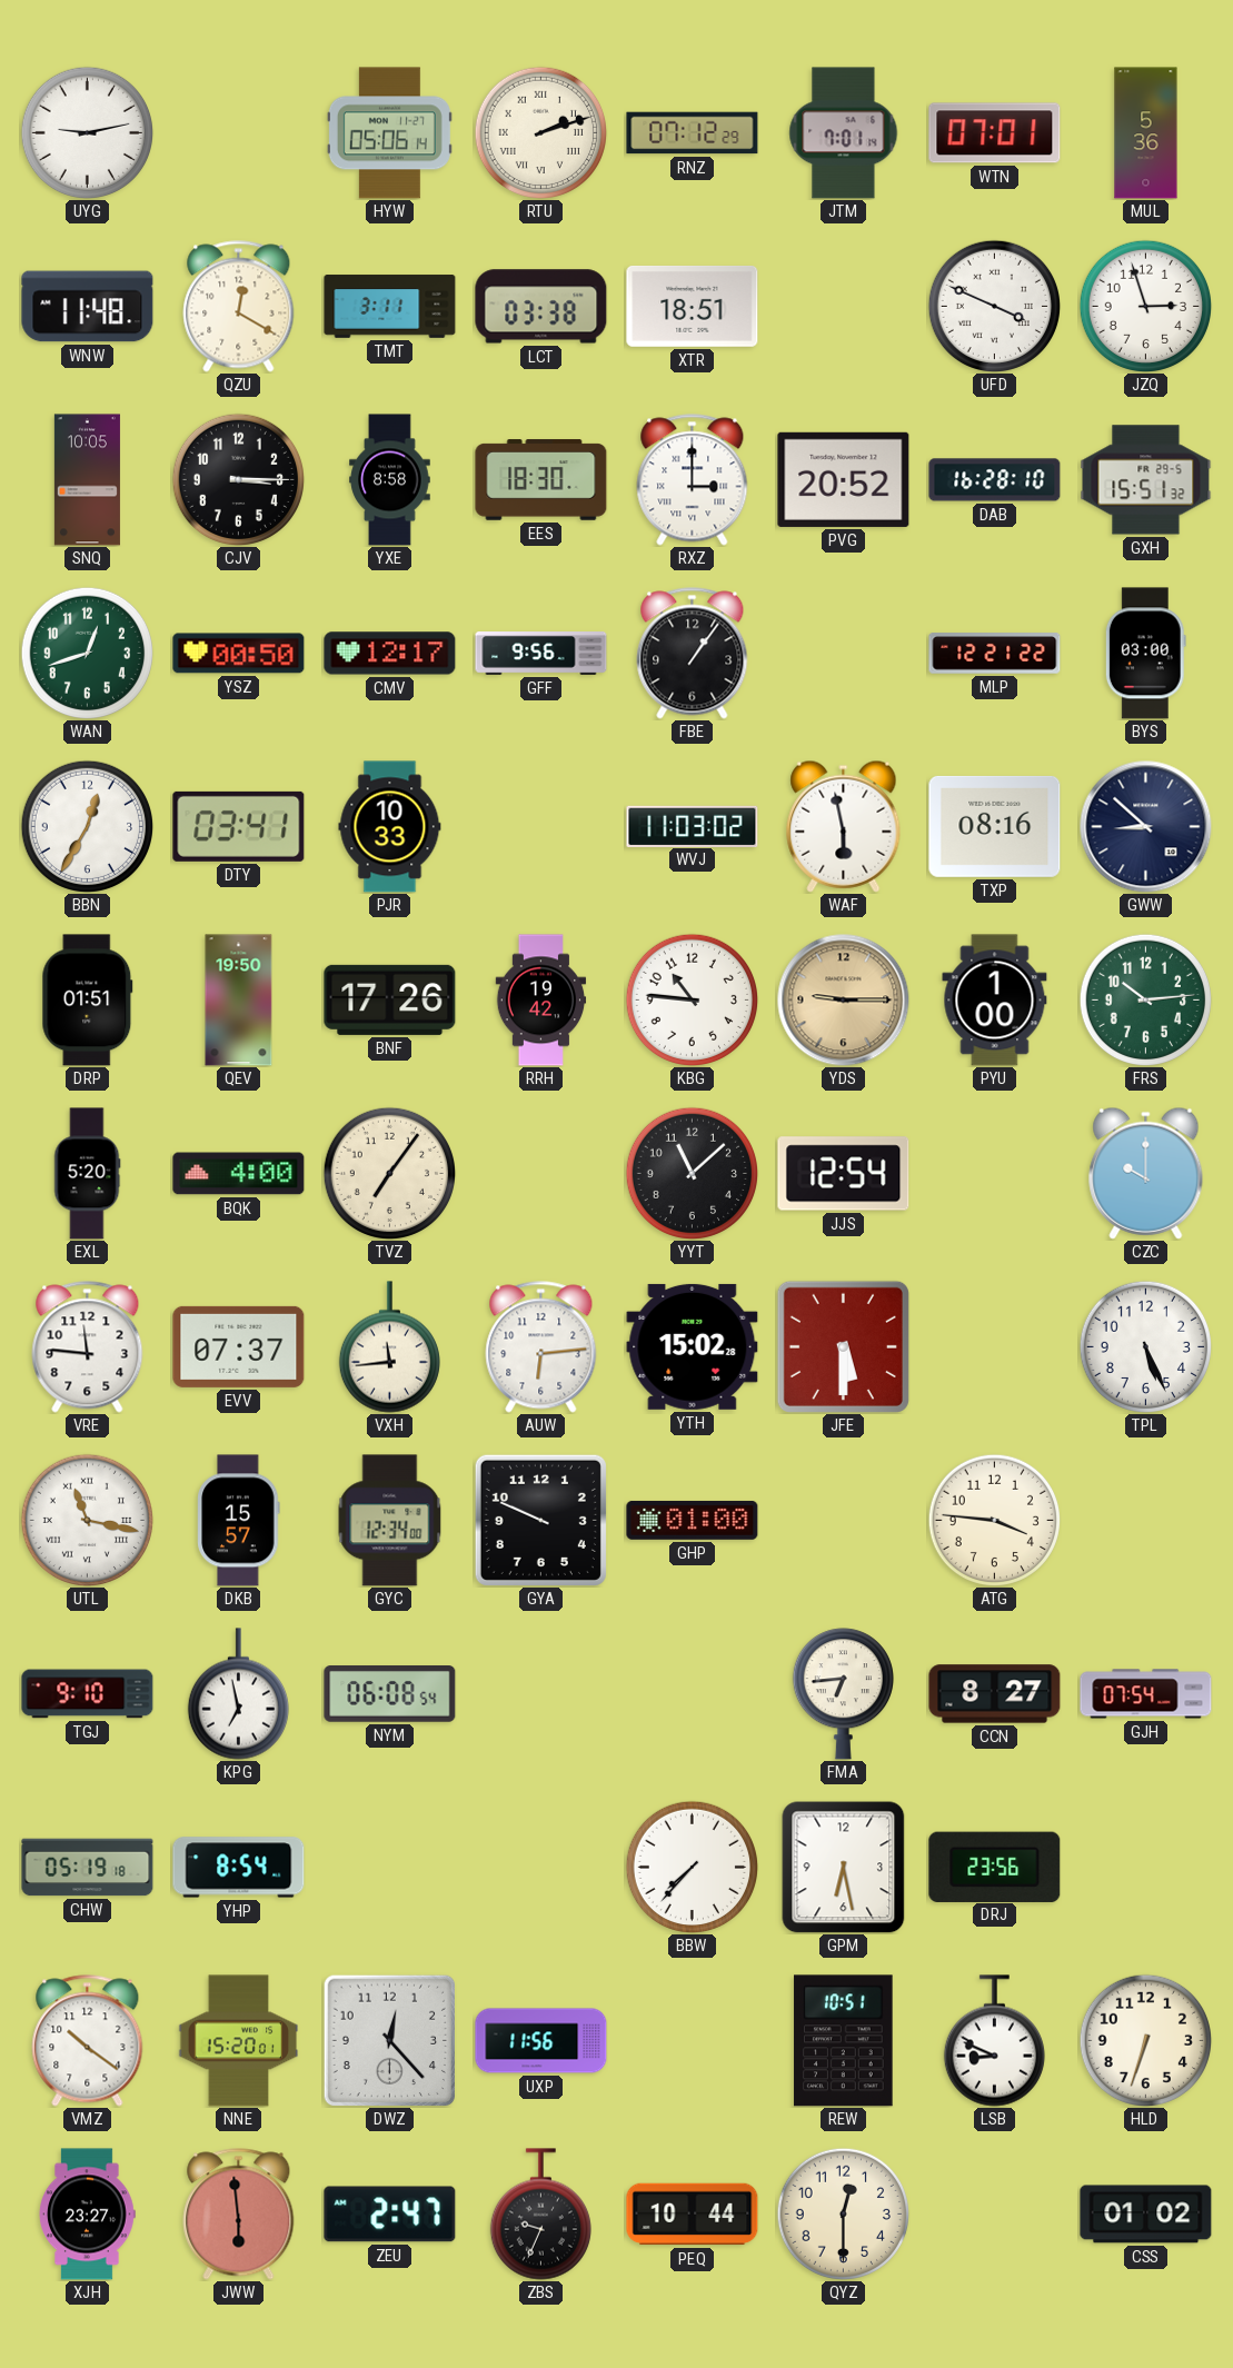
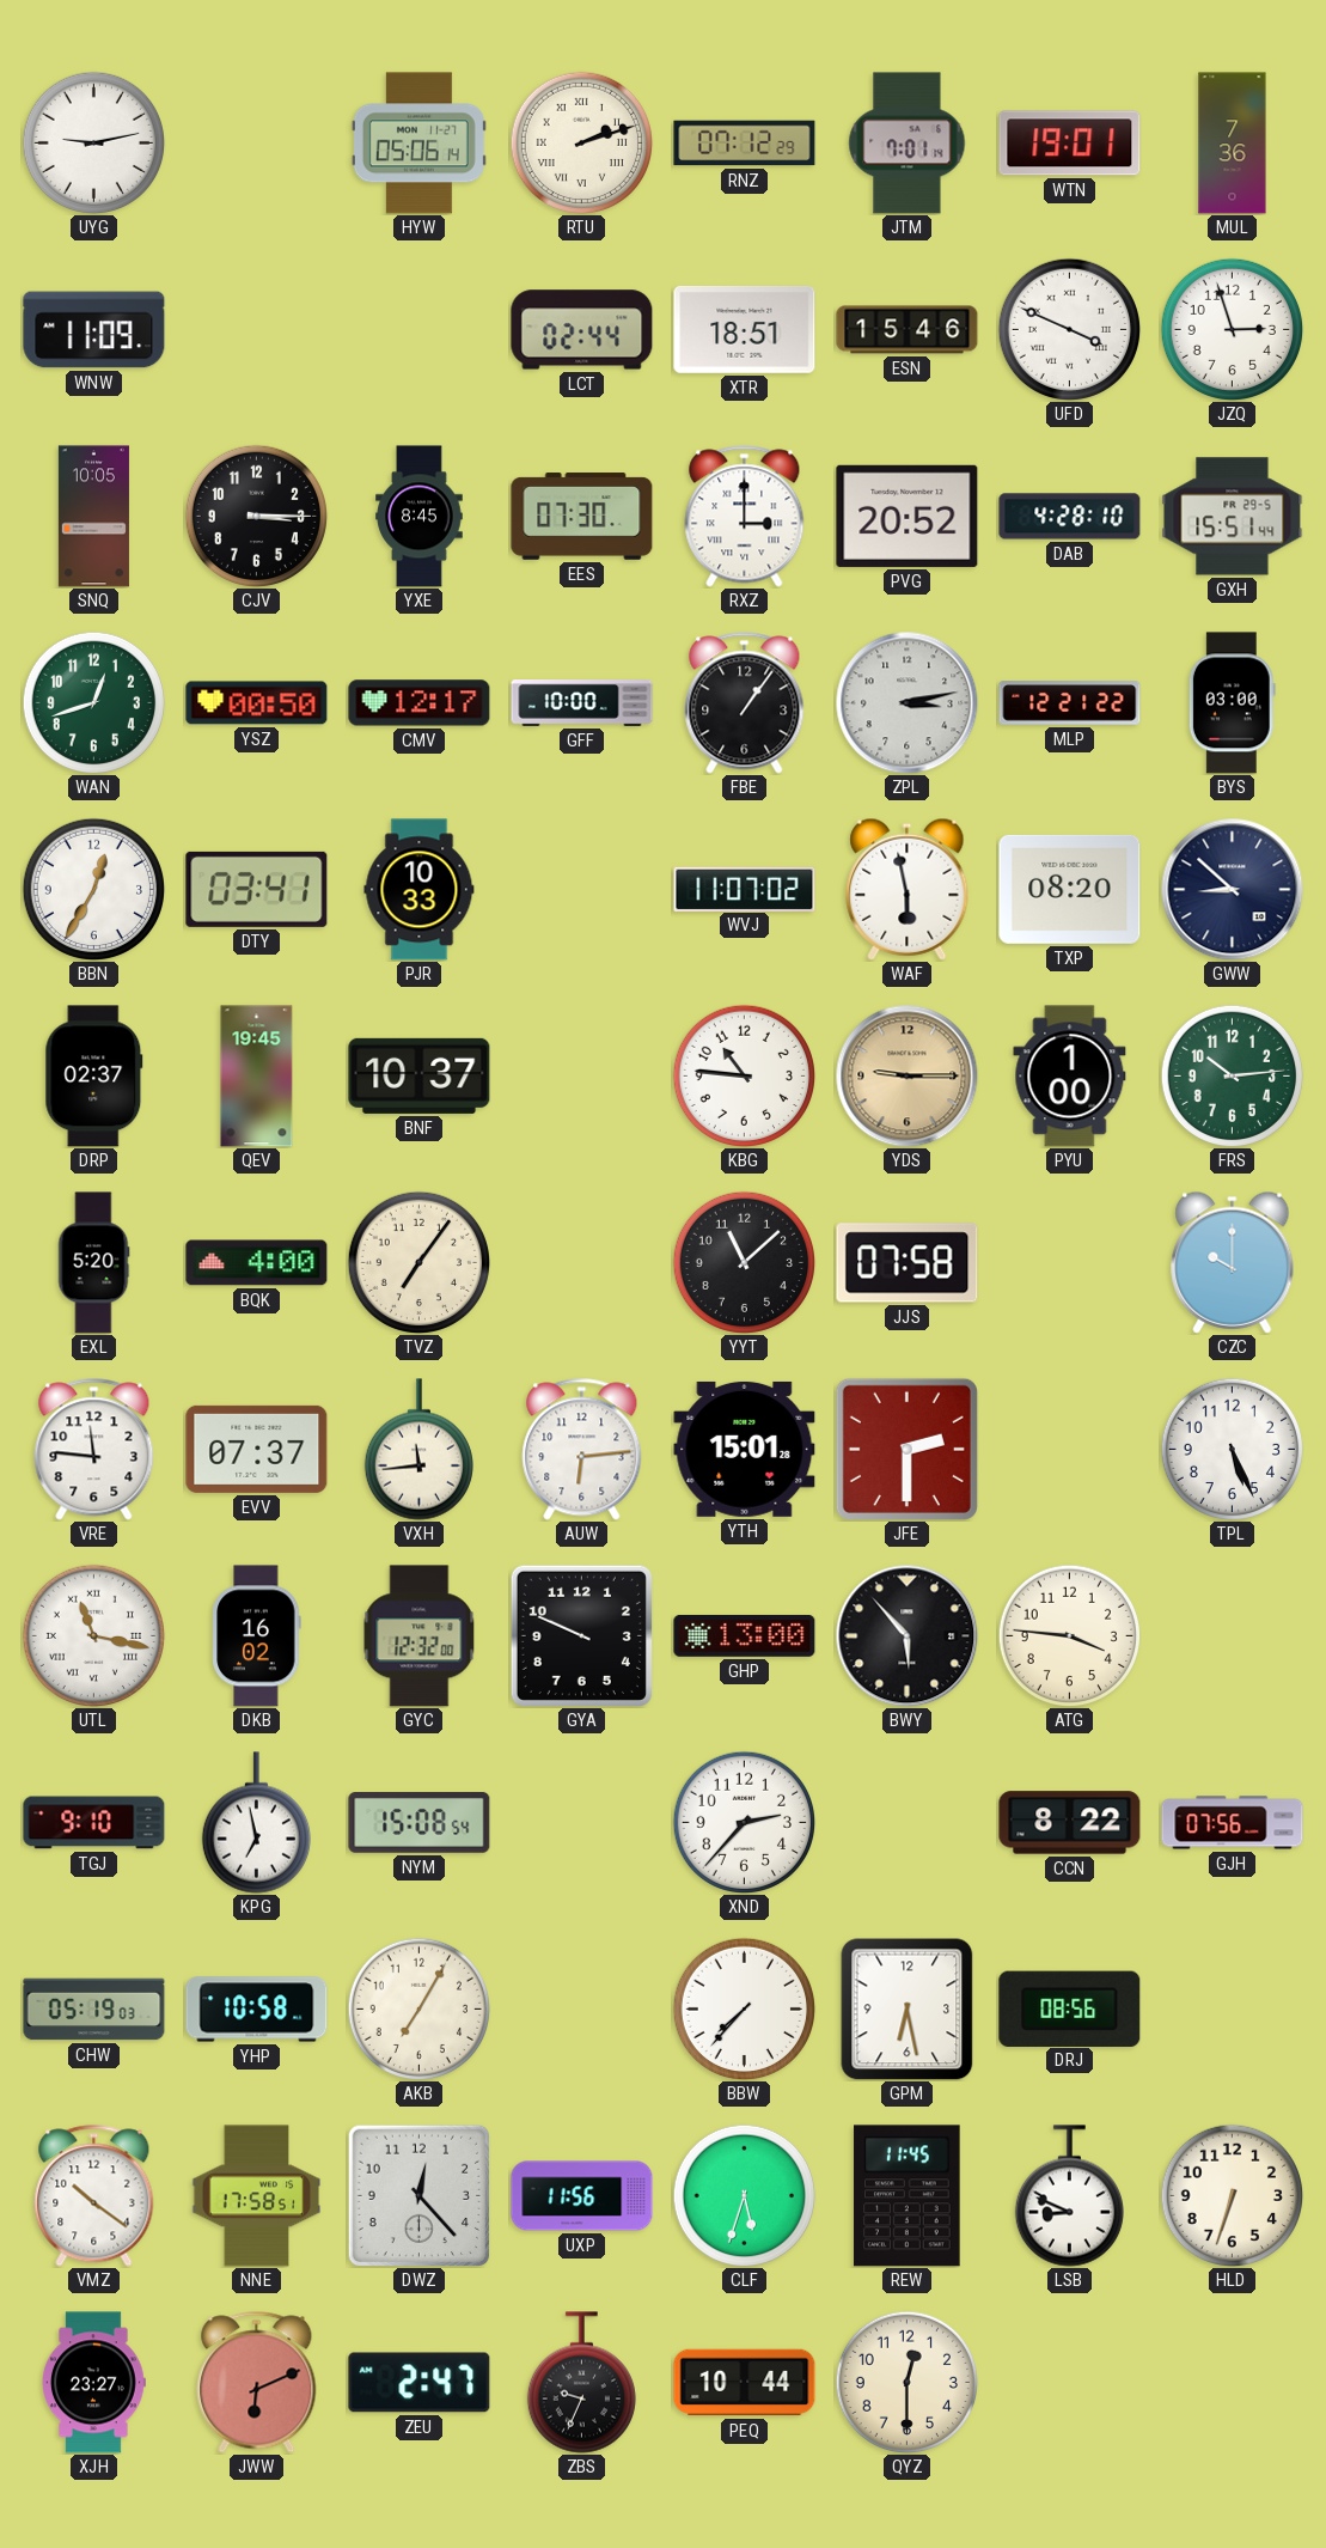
WTN: 07:01 -> 19:01
MUL: 5:36 -> 7:36
WNW: 11:48 -> 11:09
QZU: 12:20 -> none
TMT: 3:11 -> none
LCT: 03:38 -> 02:44
ESN: none -> 15:46
YXE: 8:58 -> 8:45
EES: 18:30 -> 07:30
DAB: 16:28 -> 4:28
GXH: 15:51:32 -> 15:51:44
GFF: 9:56 -> 10:00
ZPL: none -> 3:13
WVJ: 11:03 -> 11:07
TXP: 08:16 -> 08:20
DRP: 01:51 -> 02:37
QEV: 19:50 -> 19:45
BNF: 17:26 -> 10:37
RRH: 19:42 -> none
JJS: 12:54 -> 07:58
YTH: 15:02 -> 15:01
JFE: 5:30 -> 2:30
DKB: 15:57 -> 16:02
GYC: 12:34 -> 12:32
GHP: 01:00 -> 13:00
BWY: none -> 5:53
NYM: 06:08 -> 15:08
XND: none -> 2:37
FMA: 6:44 -> none
CCN: 8:27 -> 8:22
GJH: 07:54 -> 07:56
CHW: 05:19:18 -> 05:19:03
YHP: 8:54 -> 10:58
AKB: none -> 7:05
DRJ: 23:56 -> 08:56
NNE: 15:20 -> 17:58
CLF: none -> 5:33
REW: 10:51 -> 11:45
JWW: 5:59 -> 6:11
CSS: 01:02 -> none
